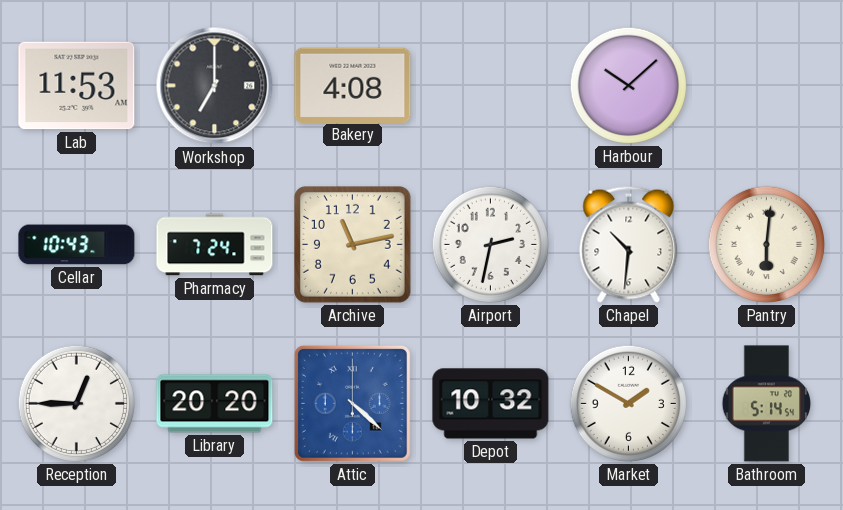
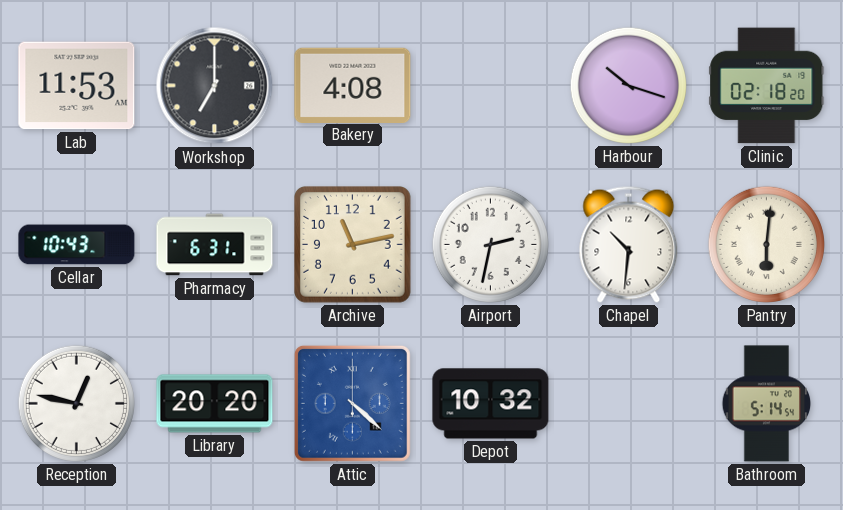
Harbour: 10:08 -> 10:18
Clinic: none -> 02:18
Pharmacy: 7:24 -> 6:31
Reception: 12:45 -> 12:47
Market: 1:50 -> none
